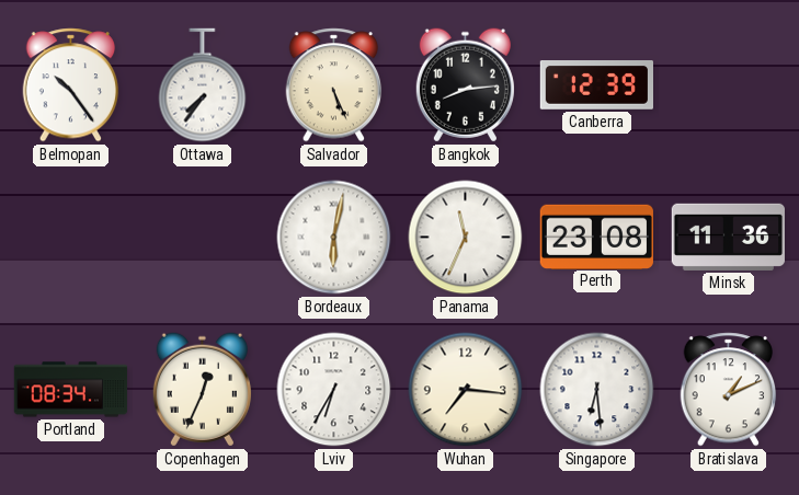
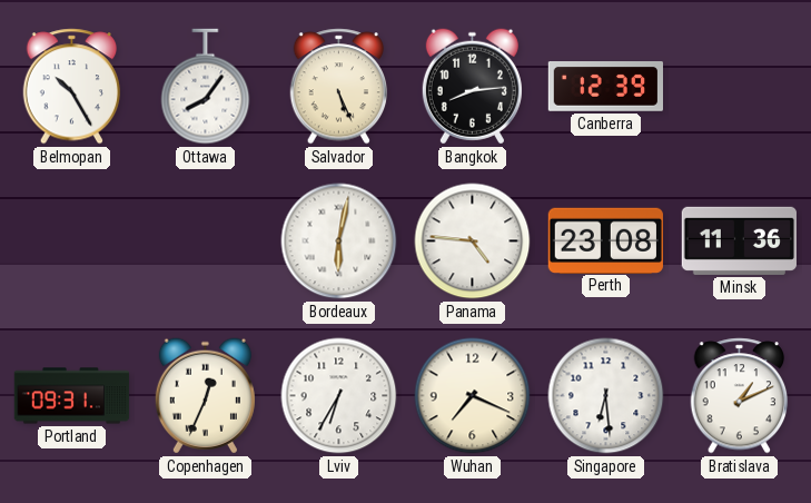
Belmopan: 10:24 -> 10:25
Ottawa: 7:36 -> 8:06
Panama: 11:34 -> 4:46
Portland: 08:34 -> 09:31
Wuhan: 7:16 -> 7:19
